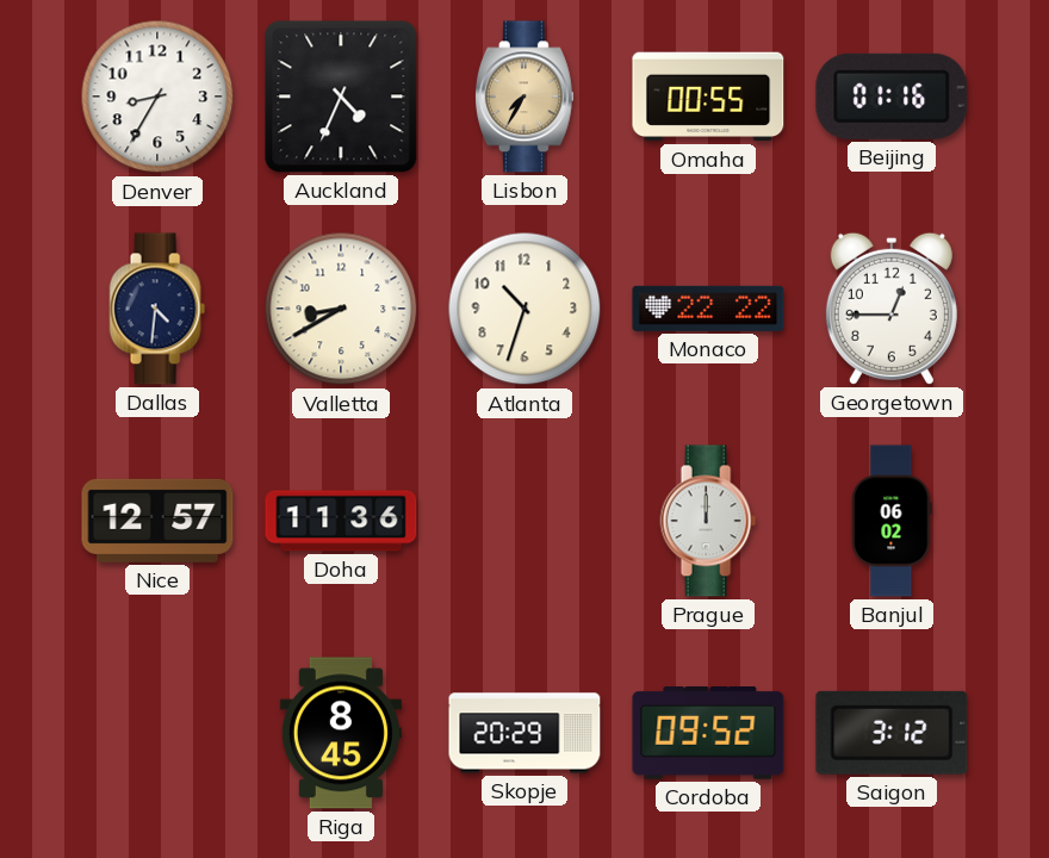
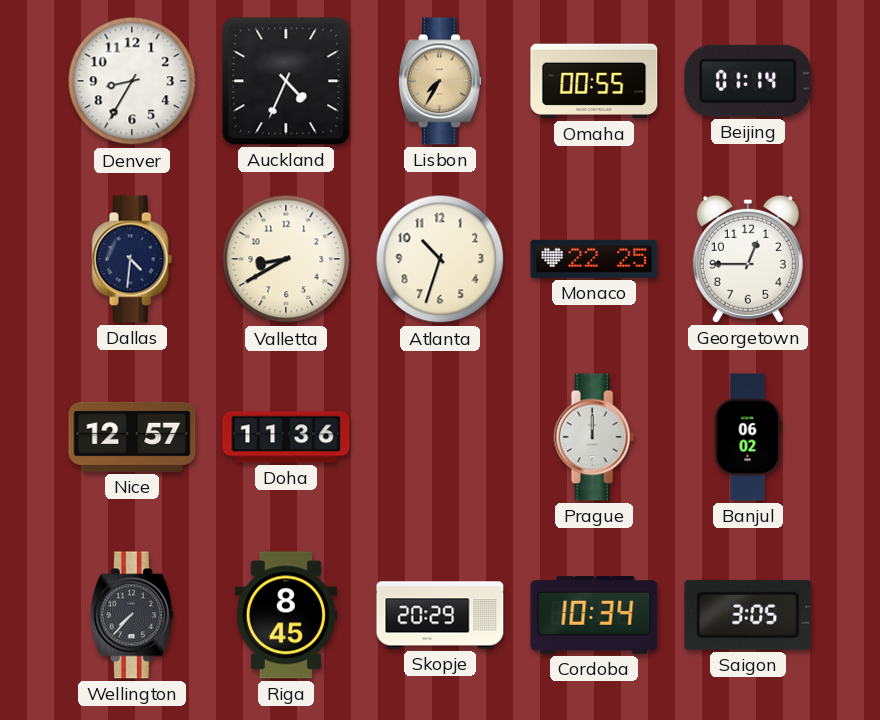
Beijing: 01:16 -> 01:14
Monaco: 22:22 -> 22:25
Wellington: none -> 7:37
Cordoba: 09:52 -> 10:34
Saigon: 3:12 -> 3:05
